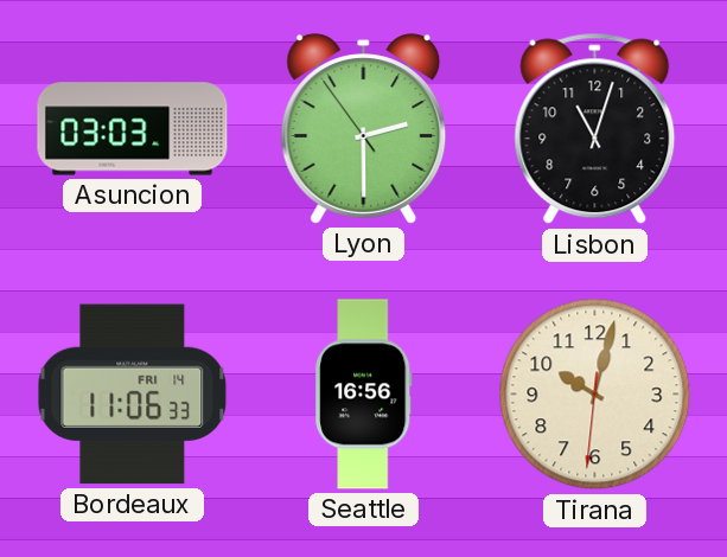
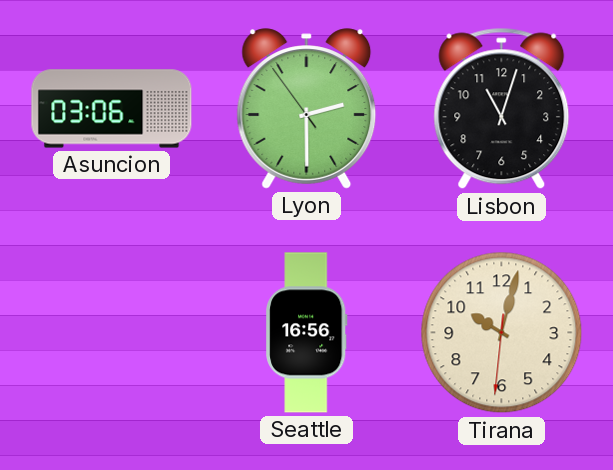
Asuncion: 03:03 -> 03:06
Bordeaux: 11:06 -> none
